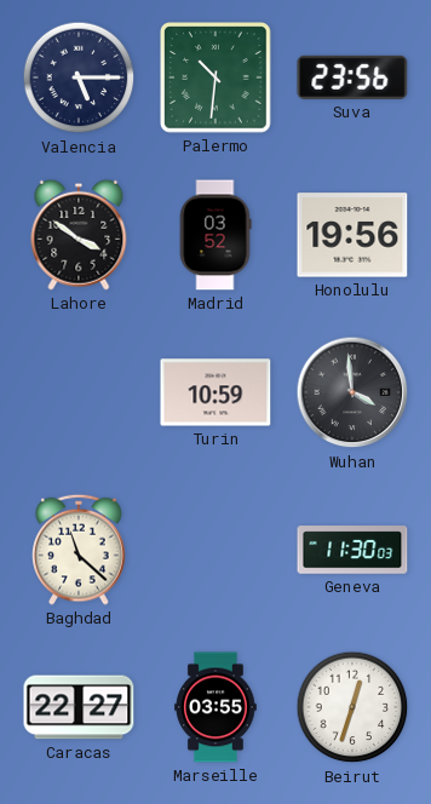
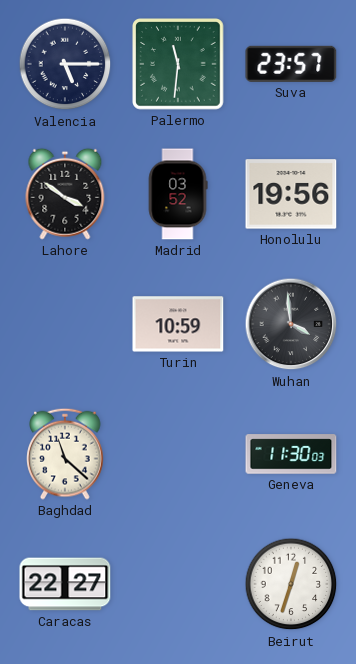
Palermo: 10:31 -> 11:31
Suva: 23:56 -> 23:57
Marseille: 03:55 -> none
